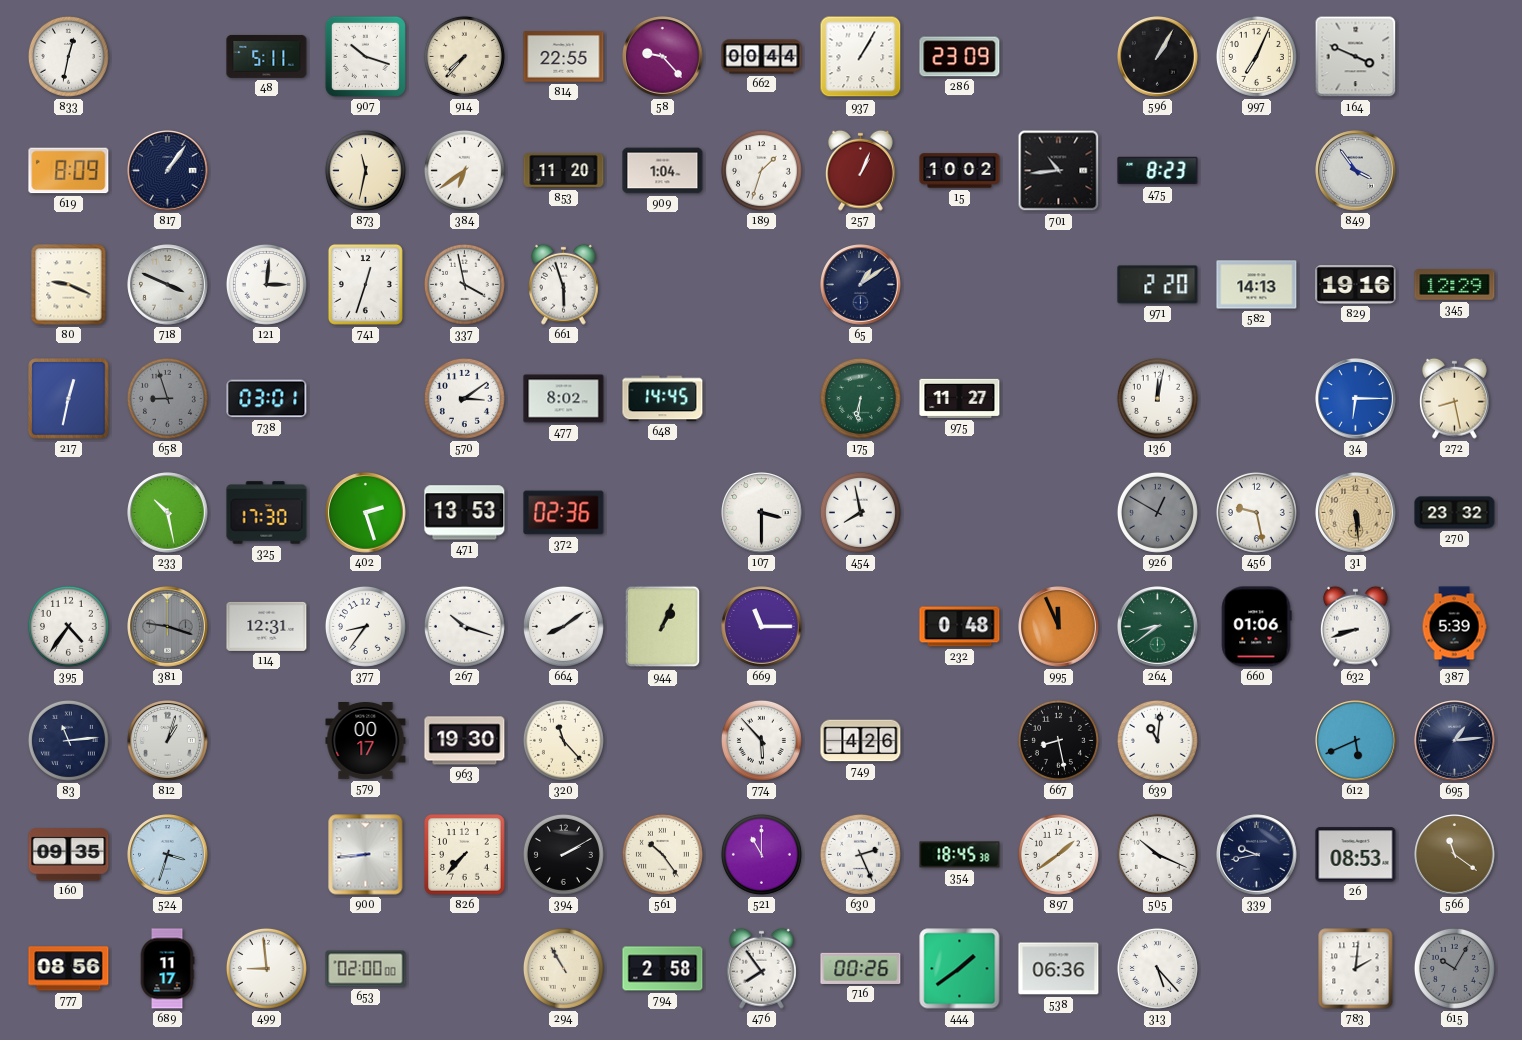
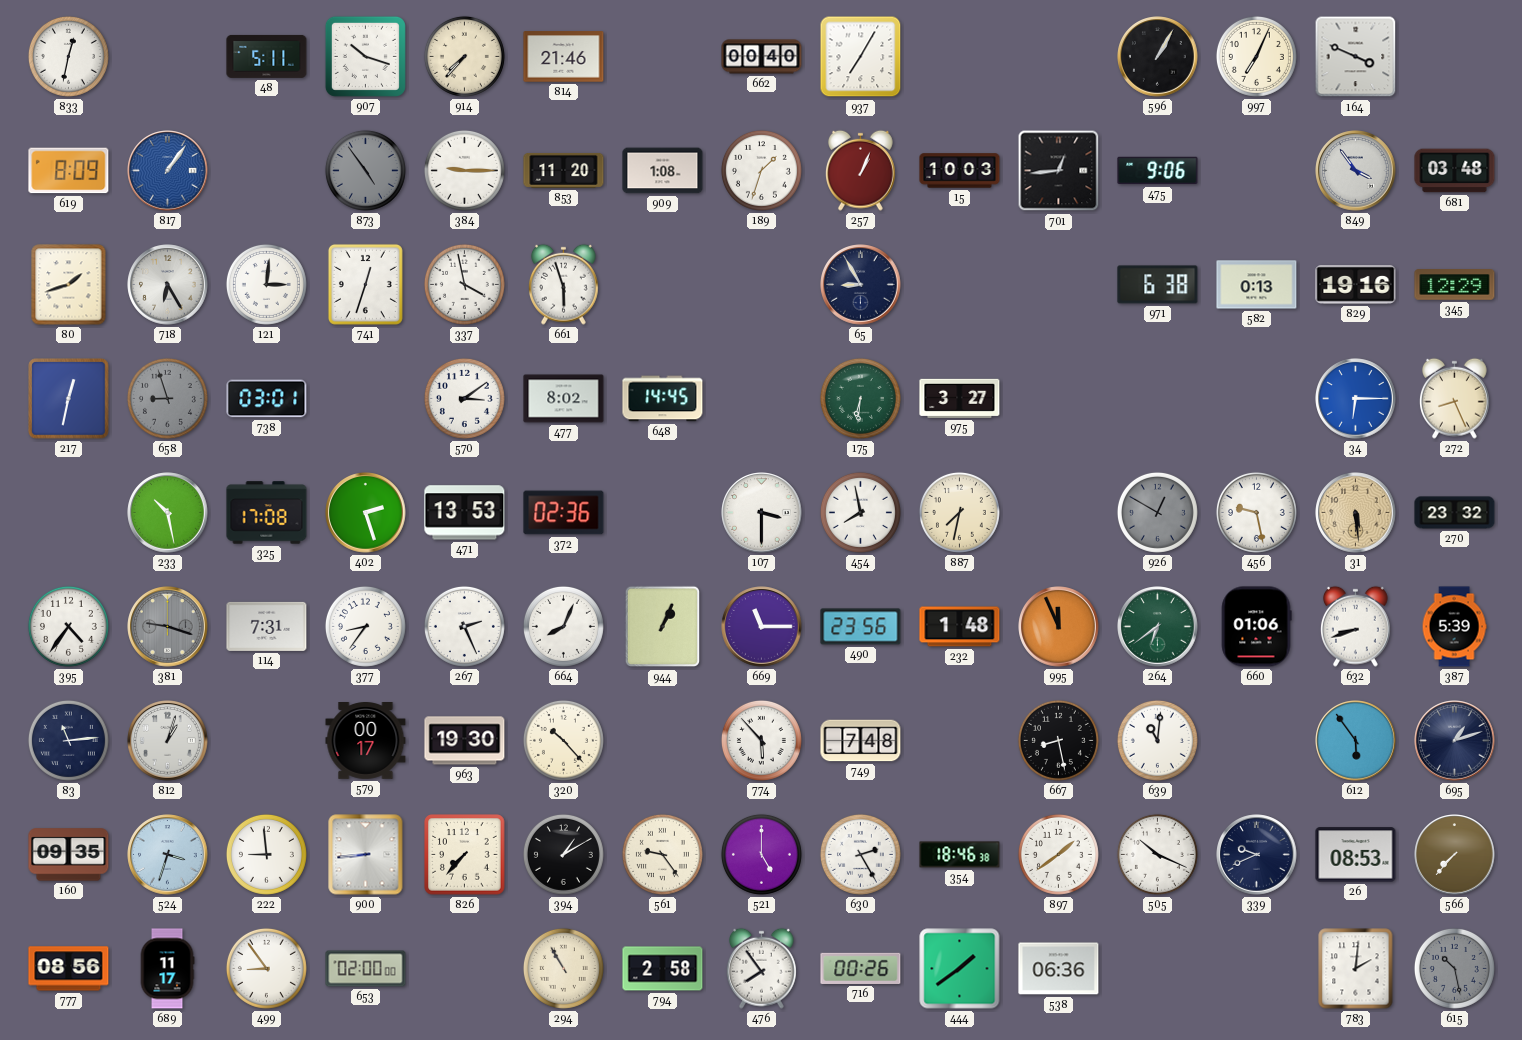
814: 22:55 -> 21:46
58: 9:23 -> none
662: 00:44 -> 00:40
937: 1:05 -> 7:05
286: 23:09 -> none
817 dial: navy -> blue
873: 11:32 -> 4:54
873 dial: cream -> grey
384: 6:39 -> 9:15
909: 1:04 -> 1:08
15: 10:02 -> 10:03
701: 10:44 -> 12:44
475: 8:23 -> 9:06
681: none -> 03:48
80: 9:19 -> 1:42
718: 3:49 -> 6:25
65: 1:09 -> 8:55
971: 2:20 -> 6:38
582: 14:13 -> 0:13
975: 11:27 -> 3:27
136: 12:02 -> none
272: 8:28 -> 8:26
325: 17:30 -> 17:08
887: none -> 7:32
114: 12:31 -> 7:31
267: 10:18 -> 2:26
664: 8:09 -> 8:04
490: none -> 23:56
232: 0:48 -> 1:48
264: 8:39 -> 6:39
320: 11:23 -> 10:23
749: 4:26 -> 7:48
612: 5:41 -> 5:54
695: 1:14 -> 1:12
222: none -> 8:59
394: 2:10 -> 1:10
561: 10:24 -> 9:24
521: 11:00 -> 5:00
630: 2:26 -> 2:25
354: 18:45 -> 18:46
339: 9:43 -> 9:41
566: 11:21 -> 7:37
499: 8:59 -> 8:54
313: 5:23 -> none
615: 10:05 -> 10:28
